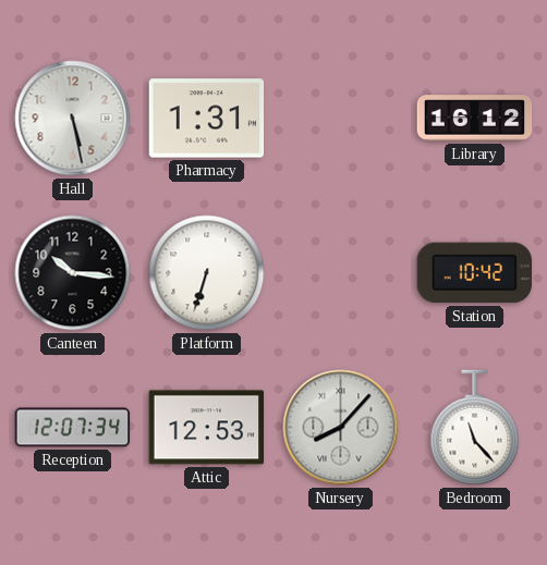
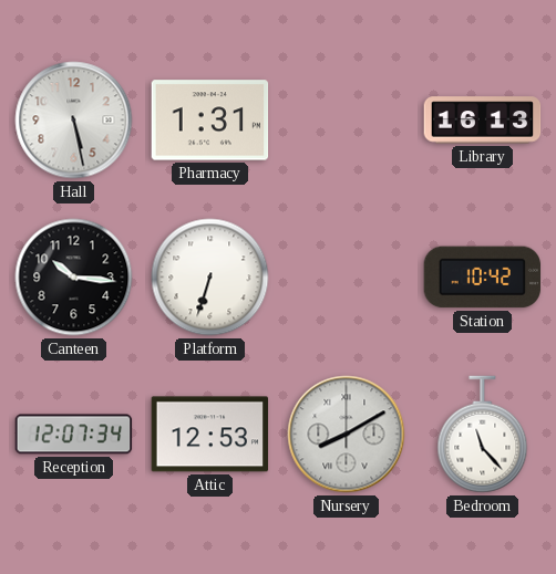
Library: 16:12 -> 16:13
Nursery: 8:07 -> 8:10
